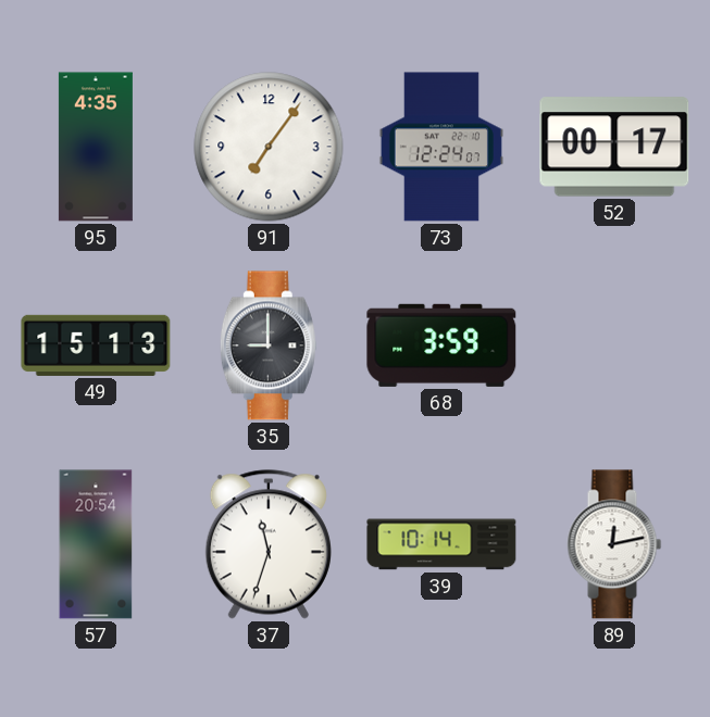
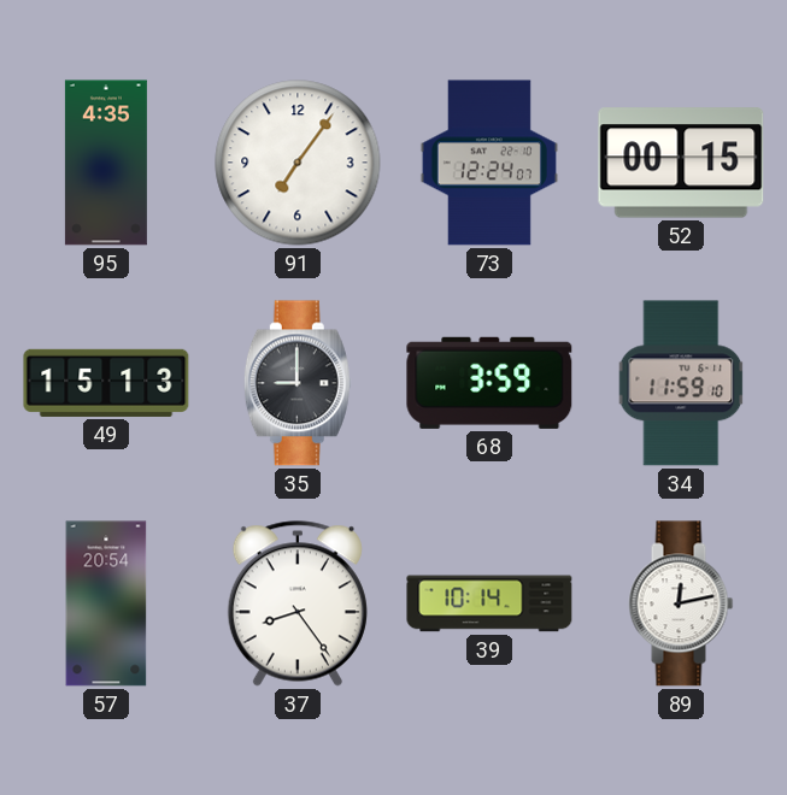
52: 00:17 -> 00:15
34: none -> 11:59
37: 11:33 -> 8:24
